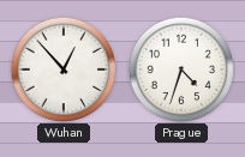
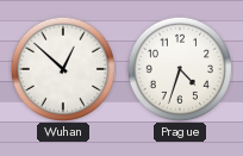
Wuhan: 12:53 -> 12:52
